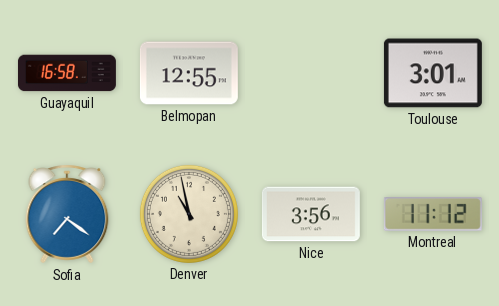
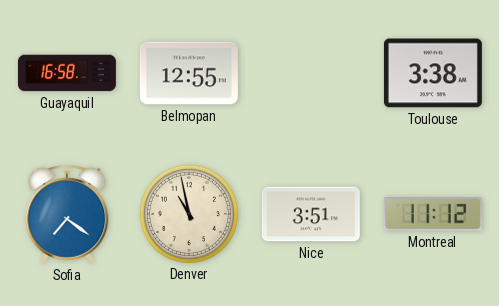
Toulouse: 3:01 -> 3:38
Nice: 3:56 -> 3:51
